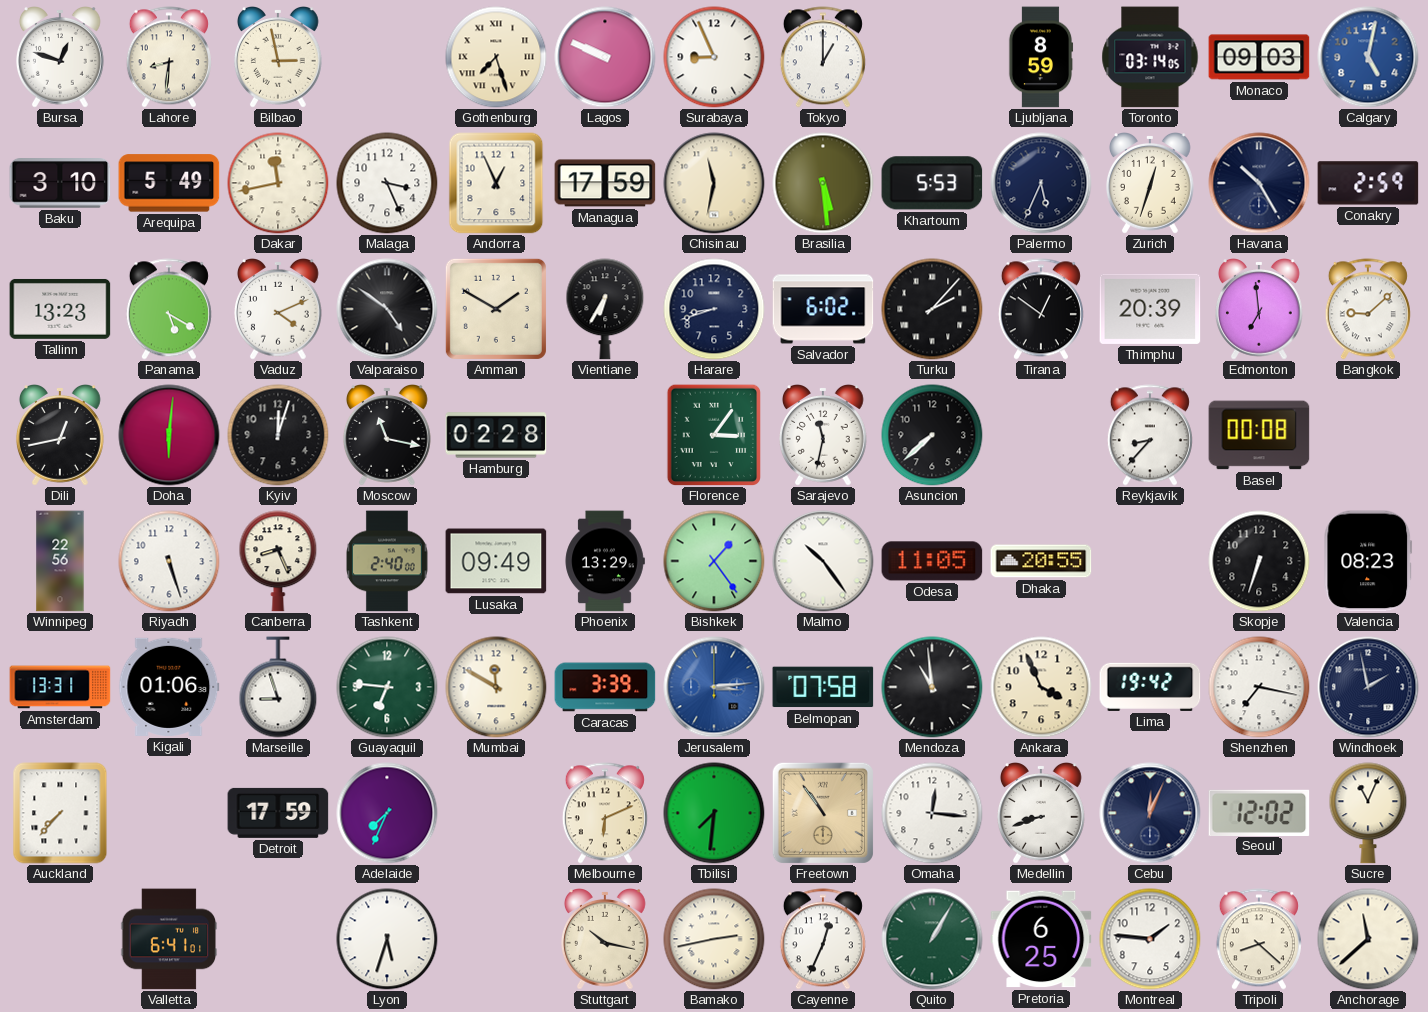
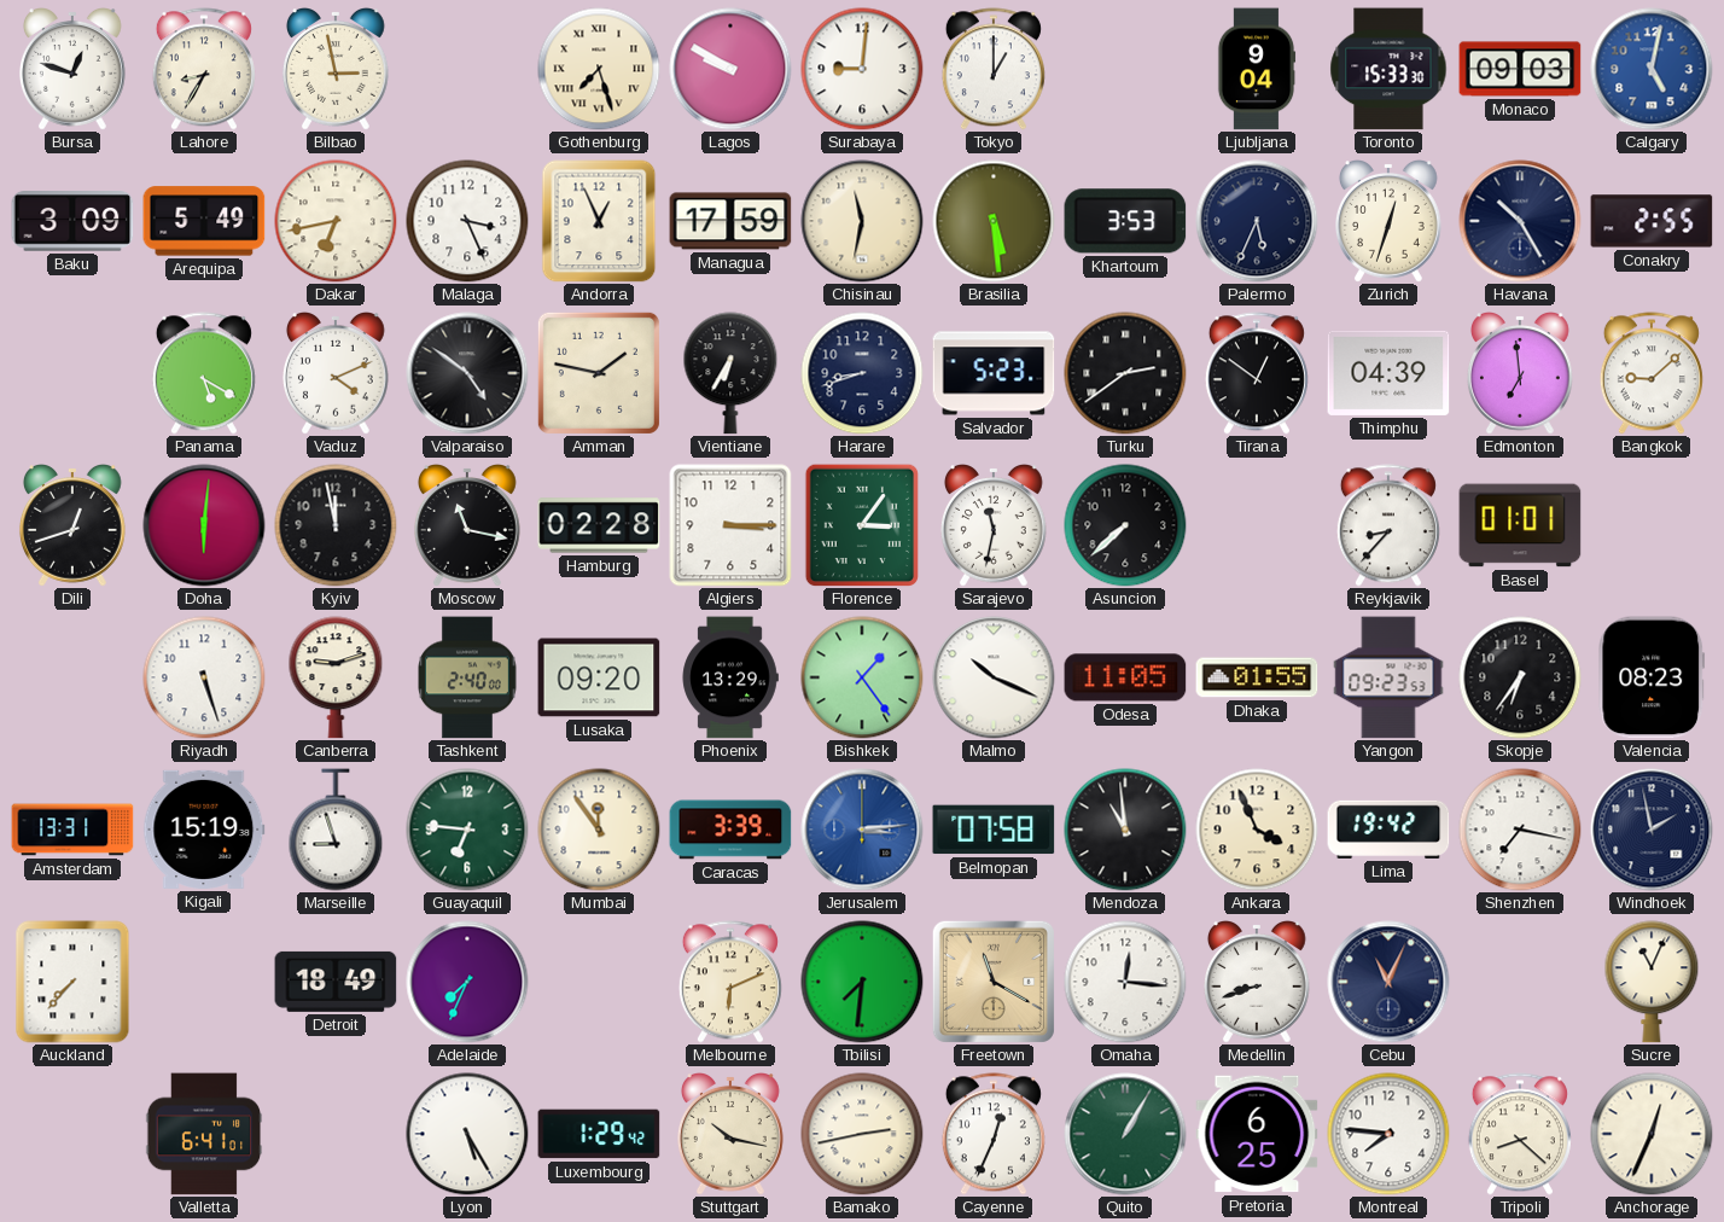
Lahore: 8:31 -> 8:35
Lagos: 9:49 -> 9:50
Surabaya: 8:56 -> 9:01
Ljubljana: 8:59 -> 9:04
Toronto: 03:14 -> 15:33
Baku: 3:10 -> 3:09
Dakar: 11:43 -> 6:43
Khartoum: 5:53 -> 3:53
Conakry: 2:59 -> 2:55
Tallinn: 13:23 -> none
Amman: 1:50 -> 1:47
Salvador: 6:02 -> 5:23
Turku: 2:07 -> 2:39
Thimphu: 20:39 -> 04:39
Dili: 12:43 -> 12:42
Kyiv: 12:03 -> 11:58
Algiers: none -> 3:15
Basel: 00:08 -> 01:01
Winnipeg: 22:56 -> none
Canberra: 8:26 -> 9:12
Lusaka: 09:49 -> 09:20
Malmo: 10:24 -> 10:19
Dhaka: 20:55 -> 01:55
Yangon: none -> 09:23
Skopje: 6:33 -> 6:36
Kigali: 01:06 -> 15:19
Mumbai: 11:50 -> 11:54
Detroit: 17:59 -> 18:49
Freetown: 10:54 -> 11:20
Cebu: 12:04 -> 11:04
Seoul: 12:02 -> none
Lyon: 5:33 -> 5:25
Luxembourg: none -> 1:29
Montreal: 1:46 -> 7:46
Anchorage: 11:38 -> 12:34
